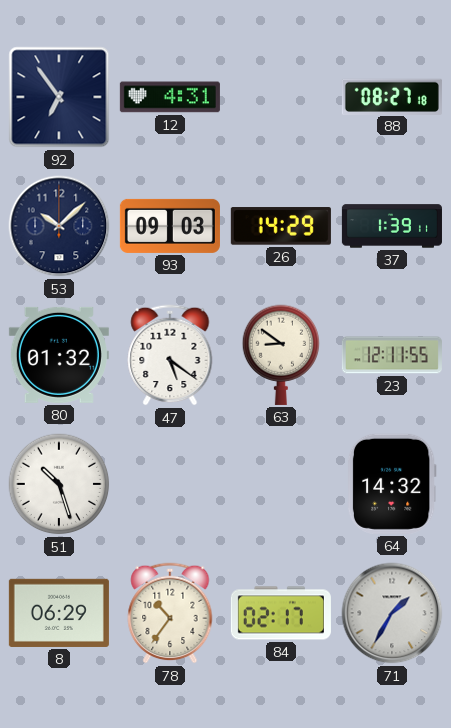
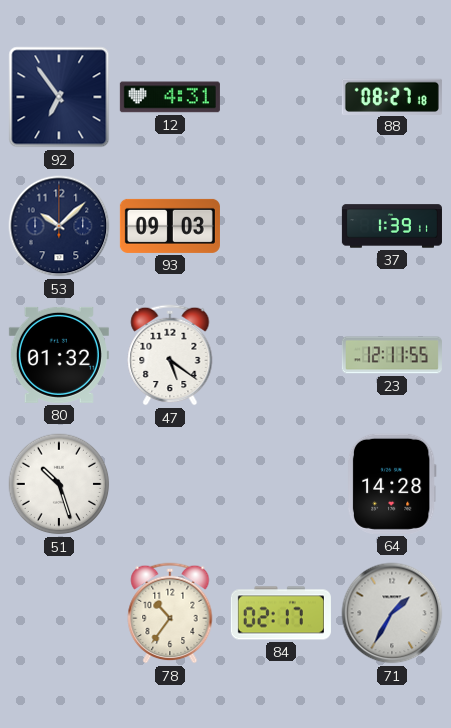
26: 14:29 -> none
63: 8:51 -> none
64: 14:32 -> 14:28
8: 06:29 -> none
